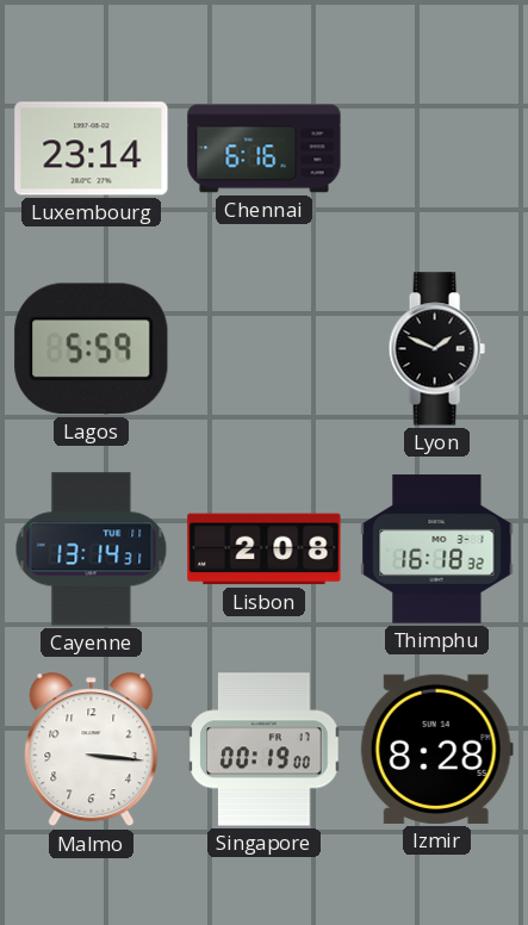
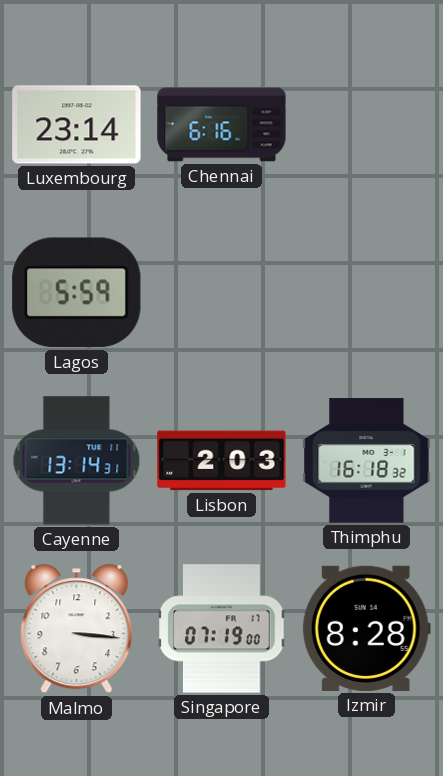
Lyon: 1:49 -> none
Lisbon: 2:08 -> 2:03
Singapore: 00:19 -> 07:19
